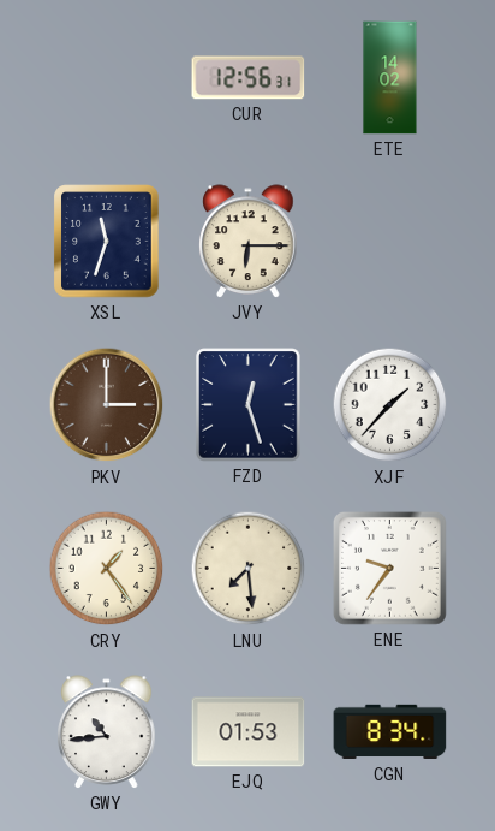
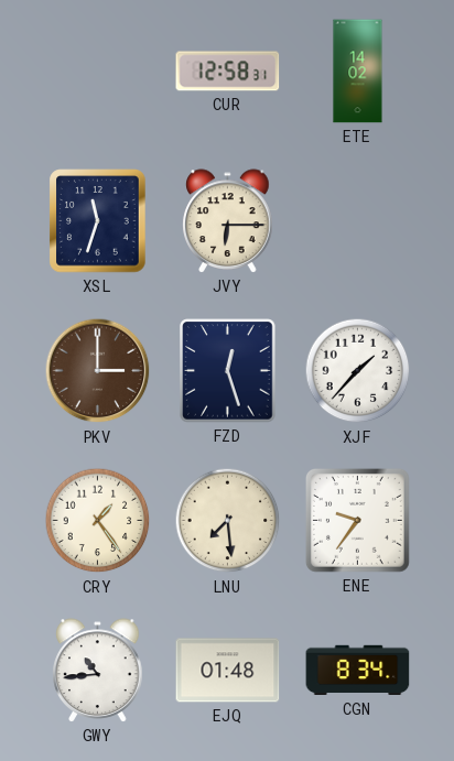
CUR: 12:56 -> 12:58
EJQ: 01:53 -> 01:48
